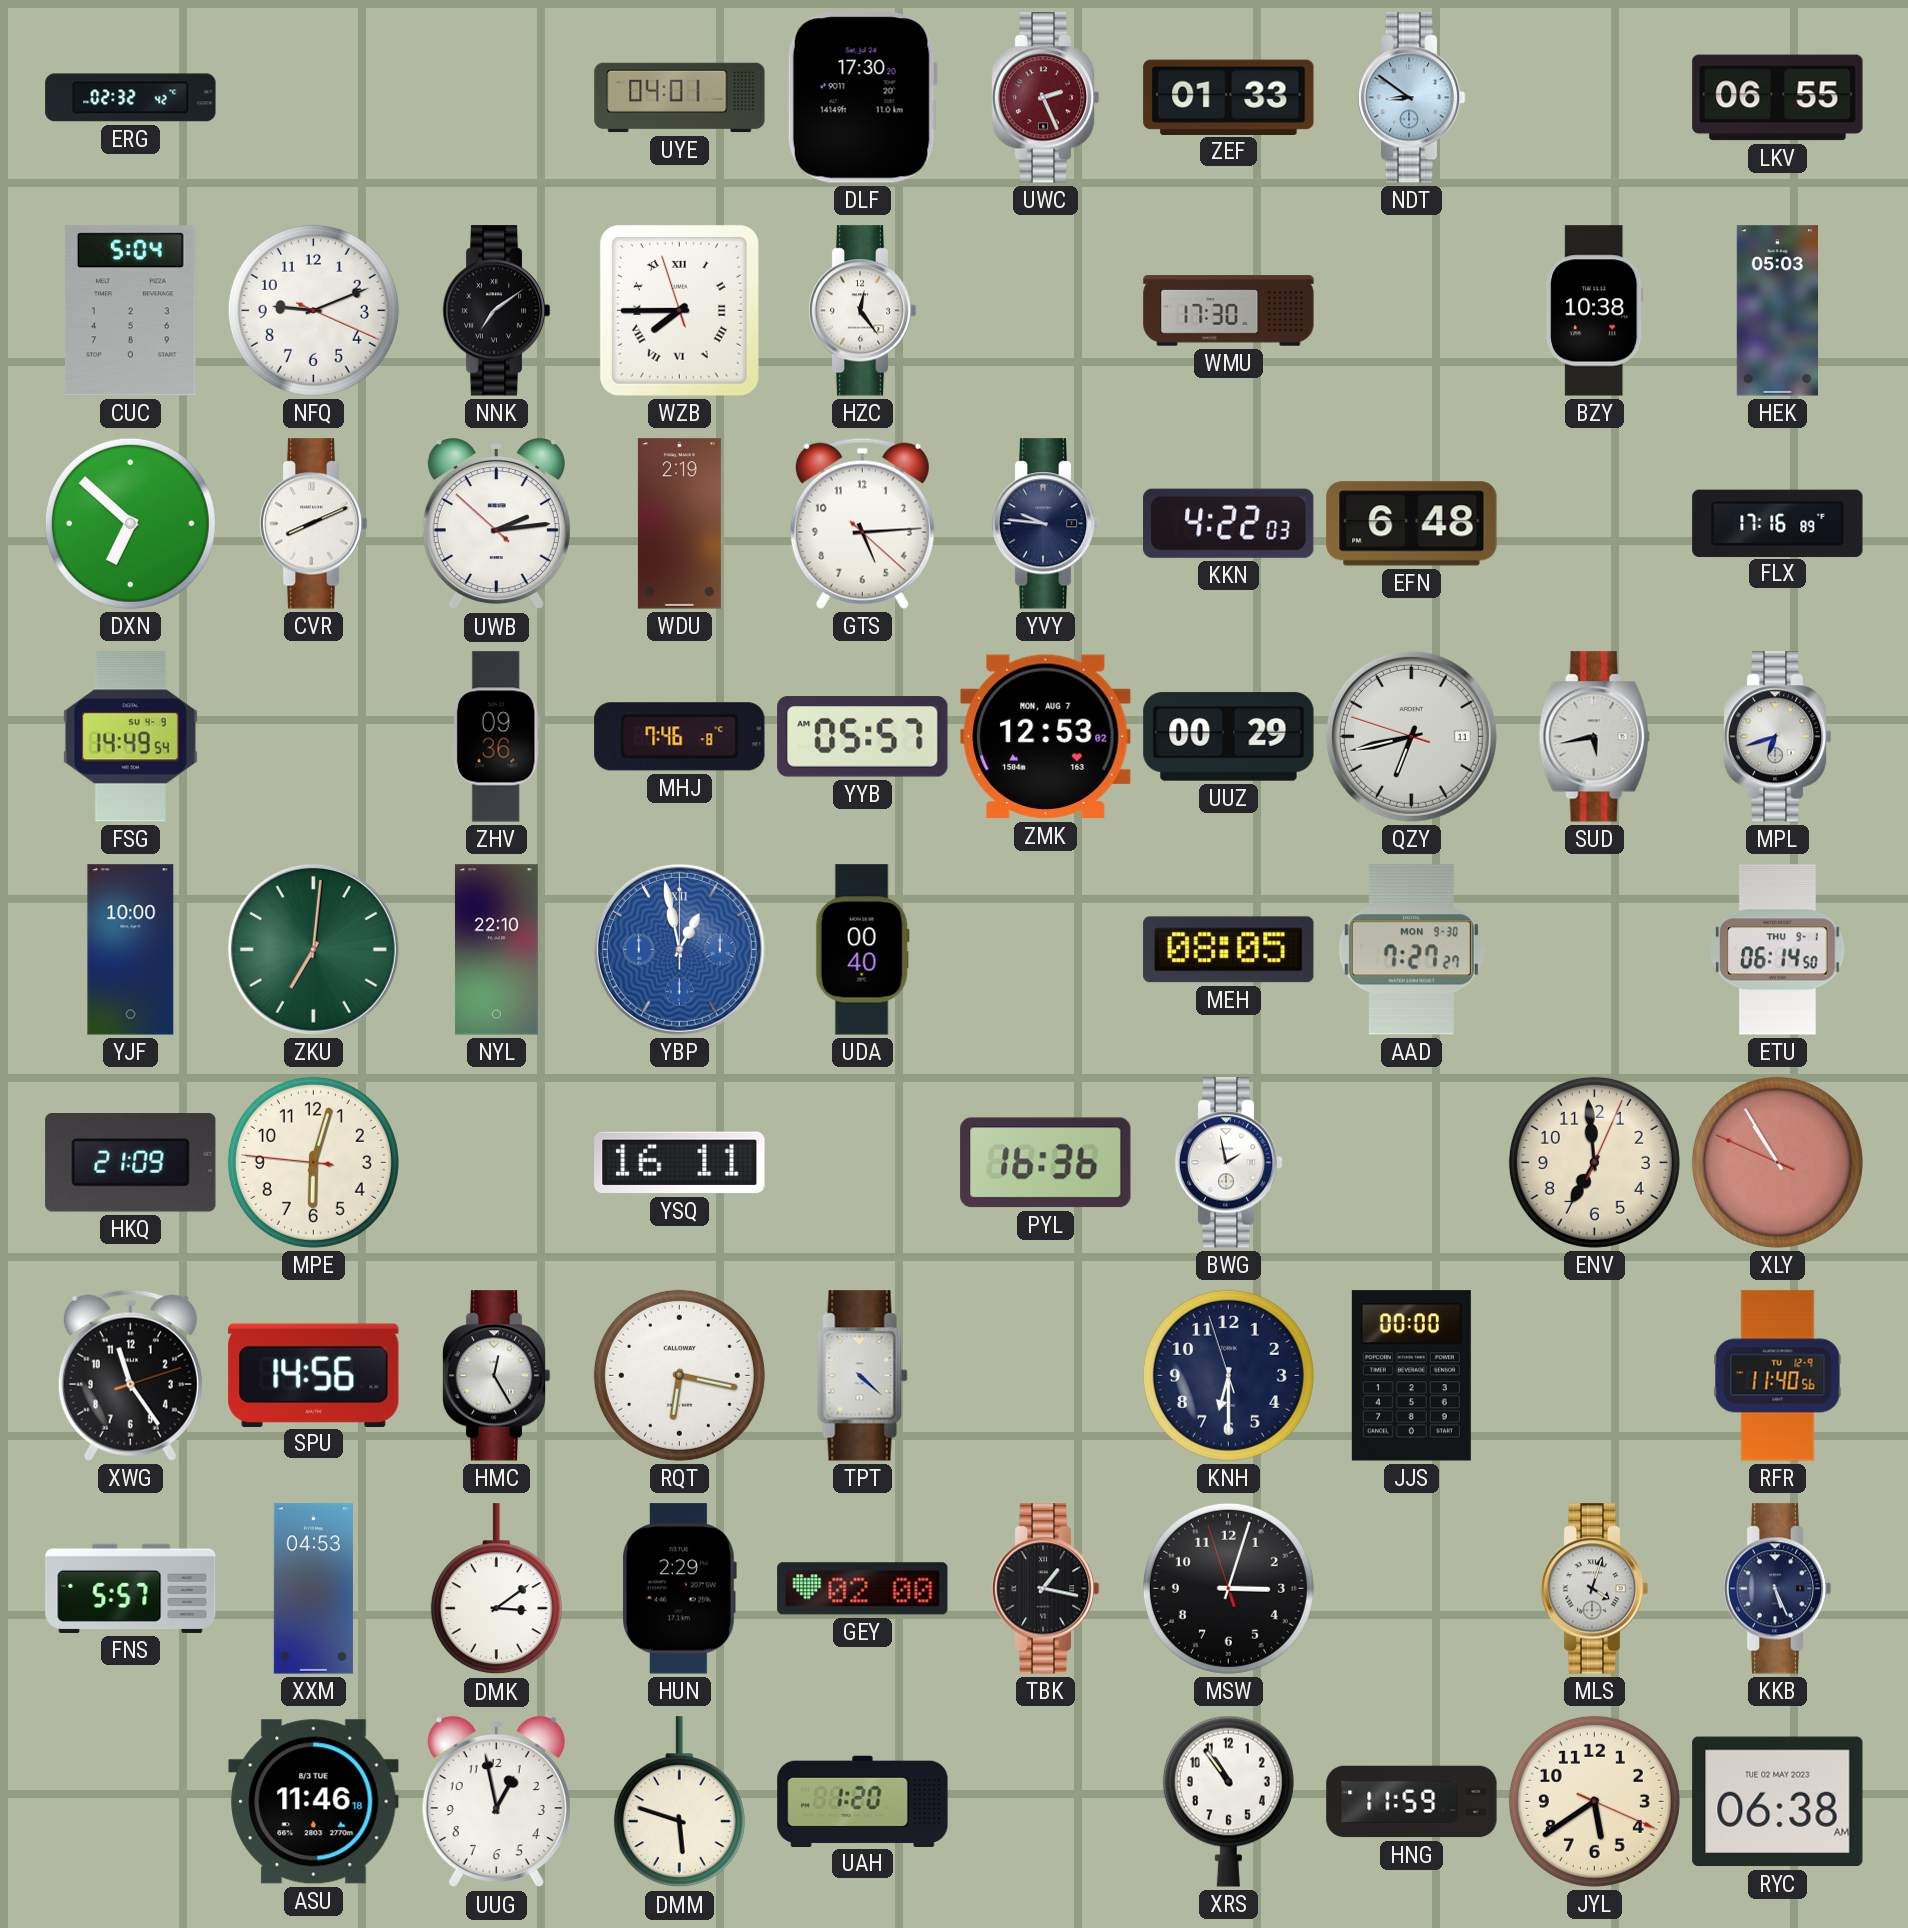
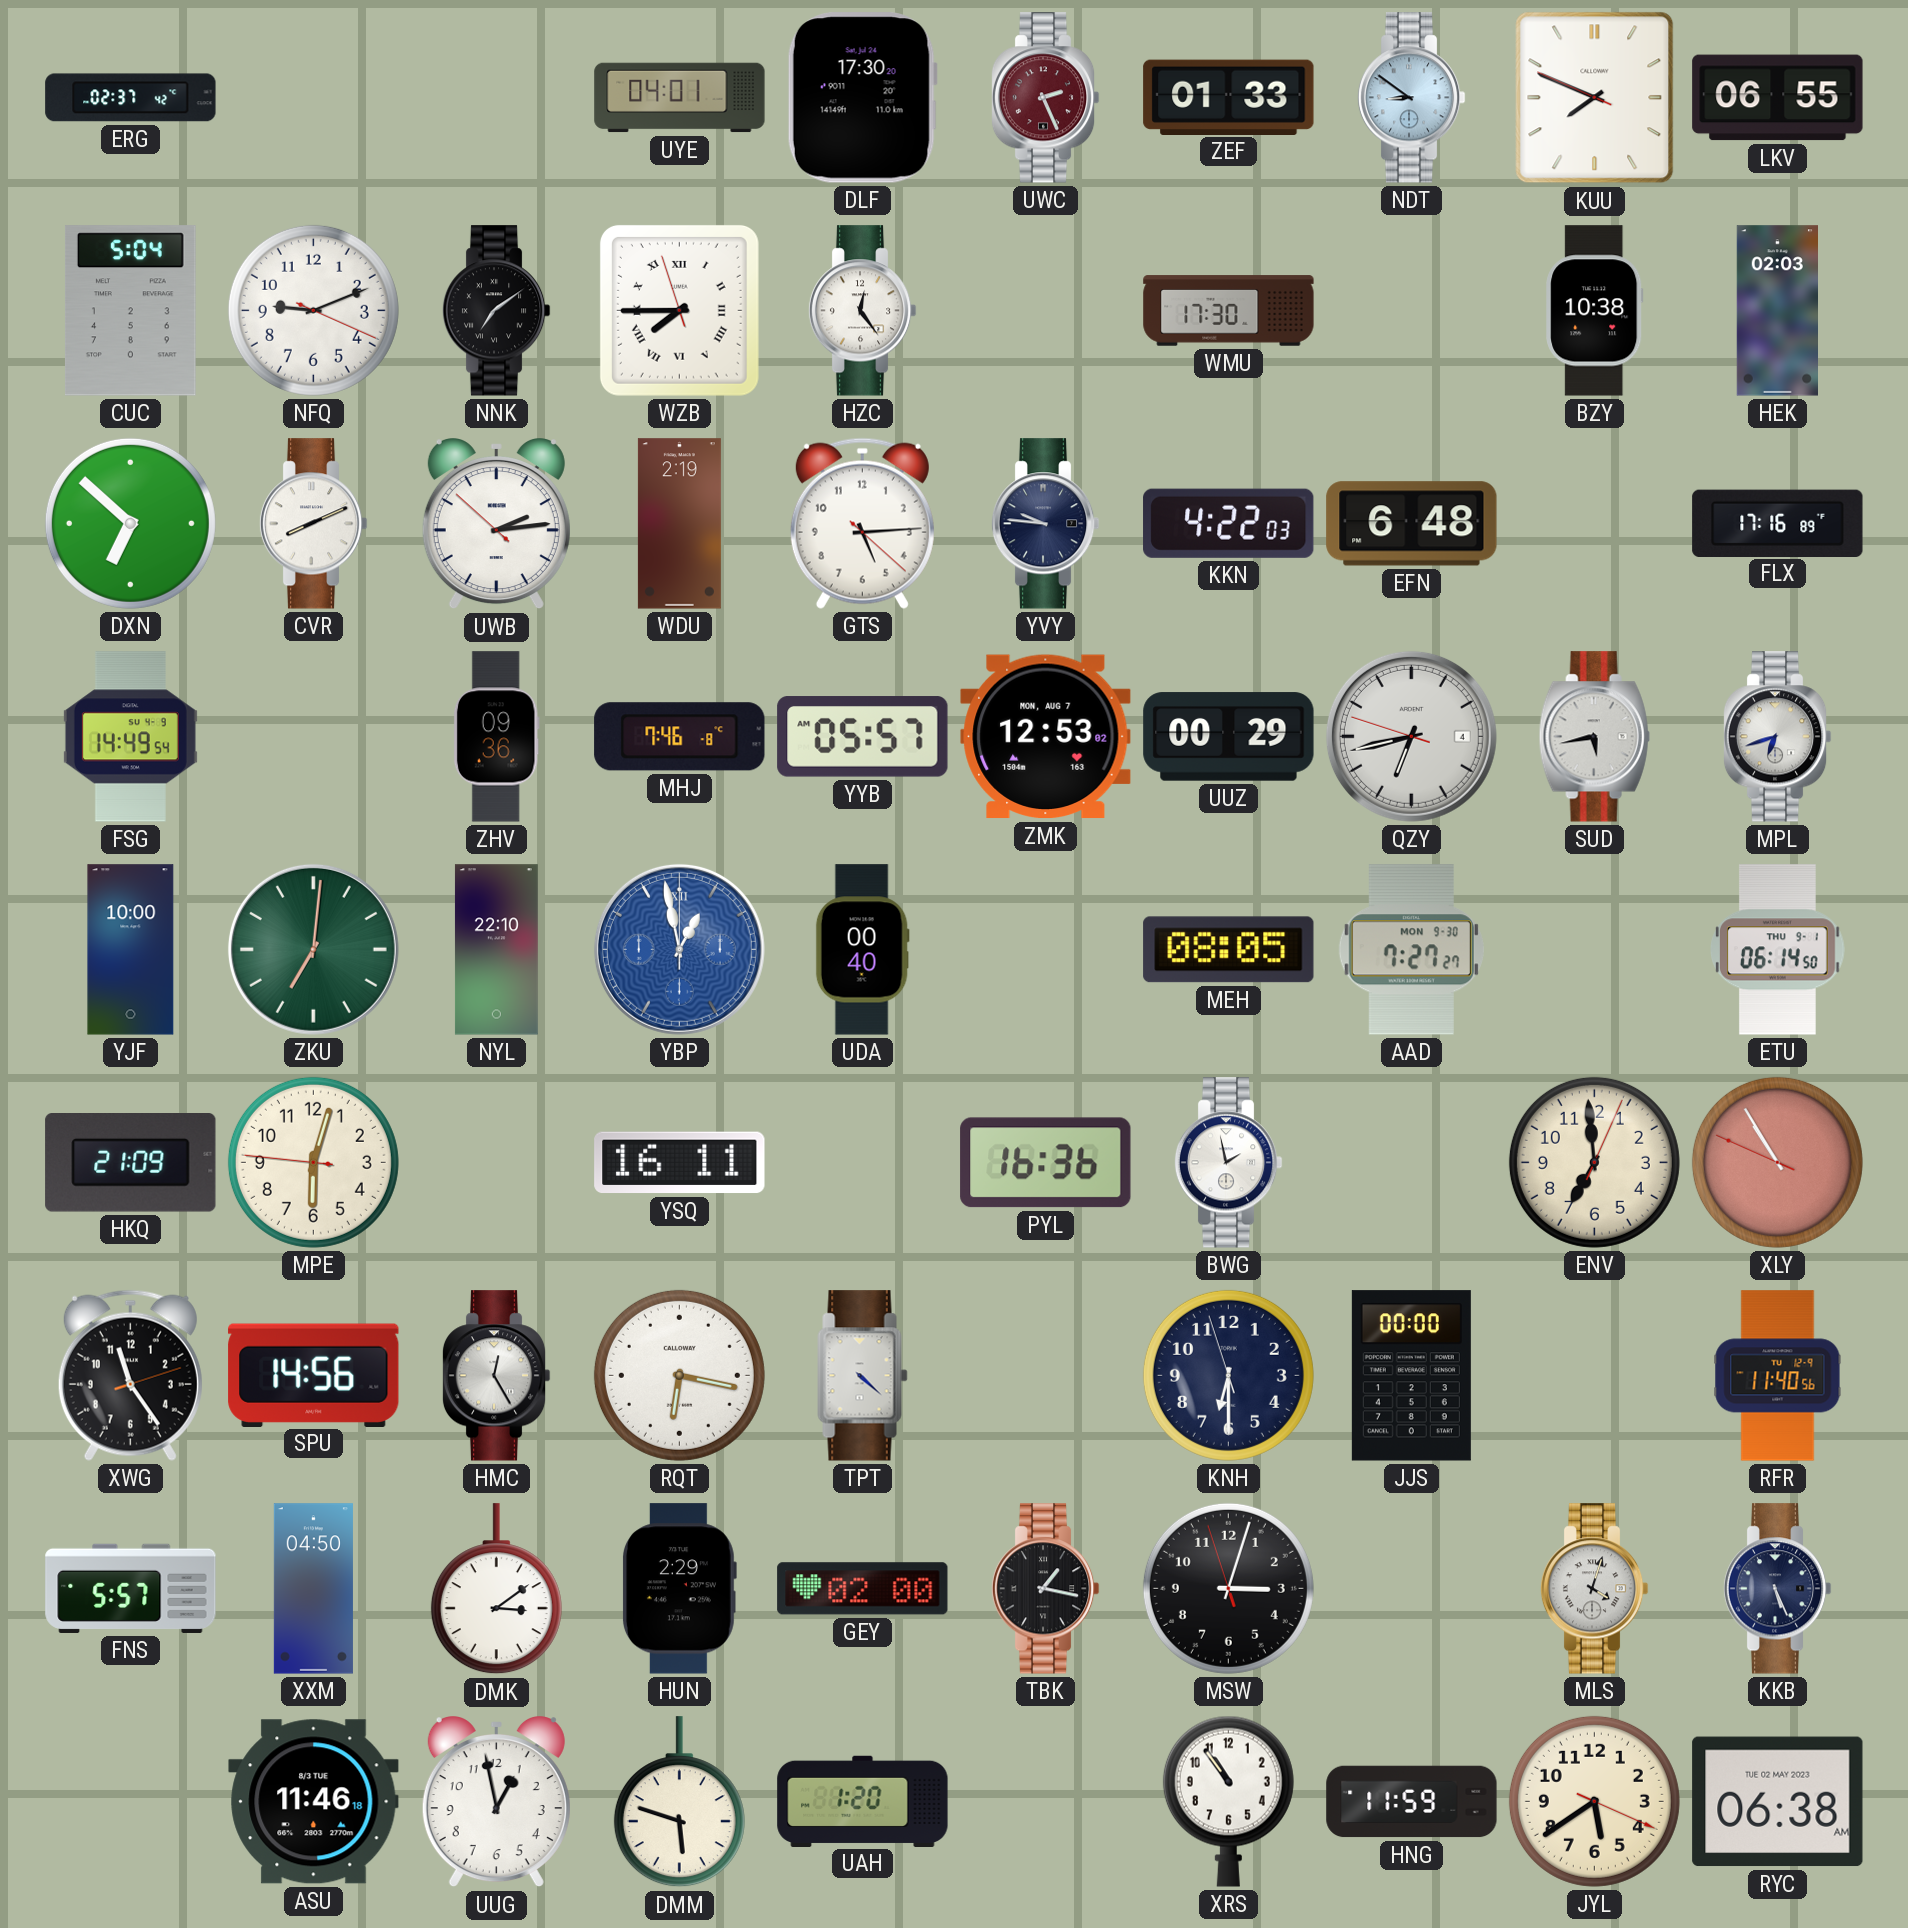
ERG: 02:32 -> 02:37
KUU: none -> 7:48
HEK: 05:03 -> 02:03
QZY date: 11 -> 4
XXM: 04:53 -> 04:50
